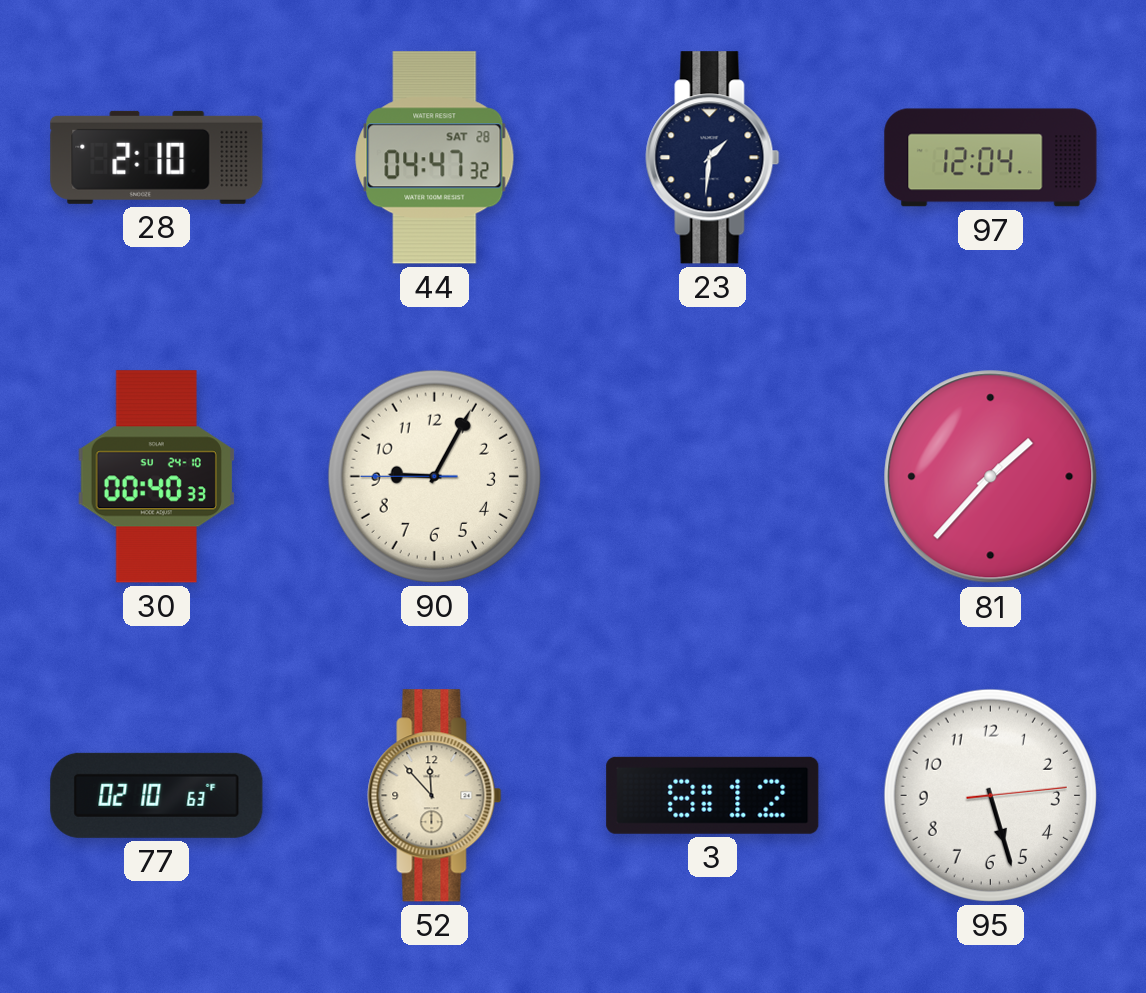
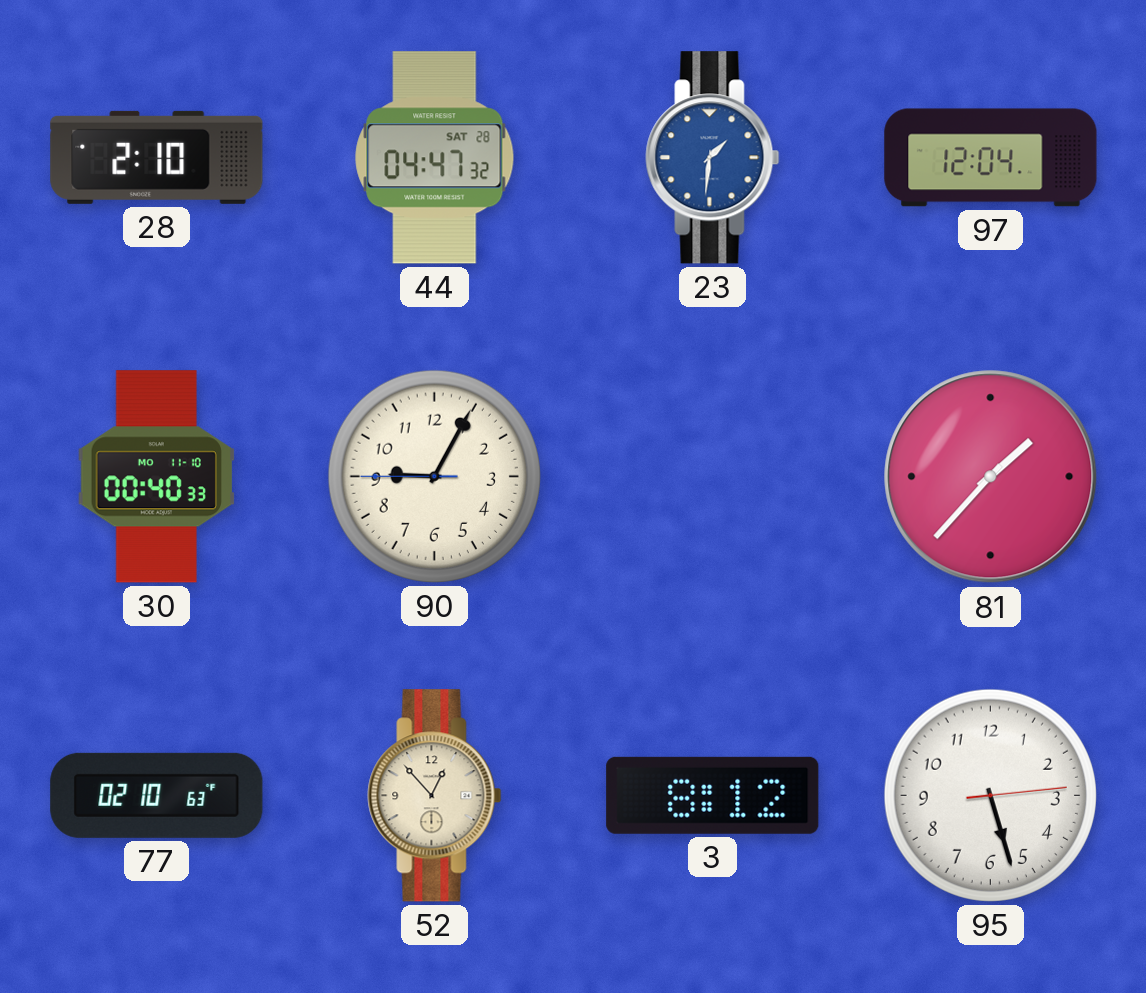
23 dial: navy -> blue
30 date: SU 24-10 -> MO 11-10
52: 11:53 -> 12:53
